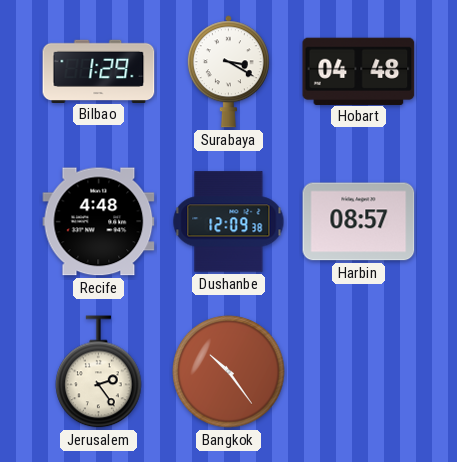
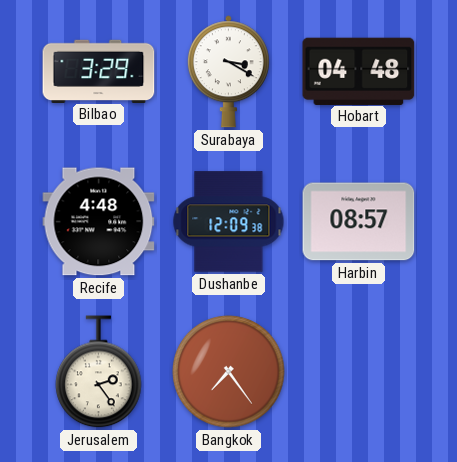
Bilbao: 1:29 -> 3:29
Bangkok: 10:24 -> 7:24
